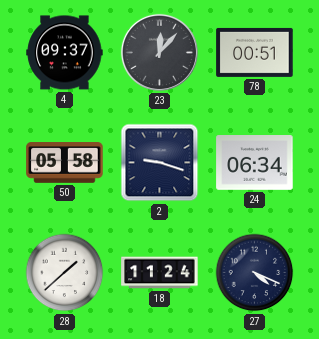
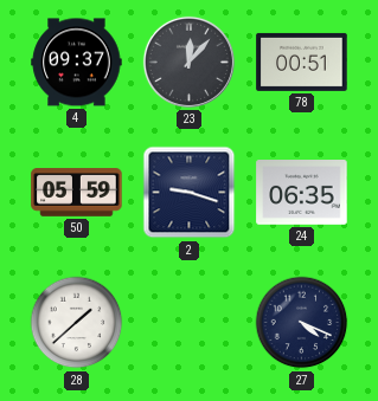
50: 05:58 -> 05:59
24: 06:34 -> 06:35
18: 11:24 -> none
